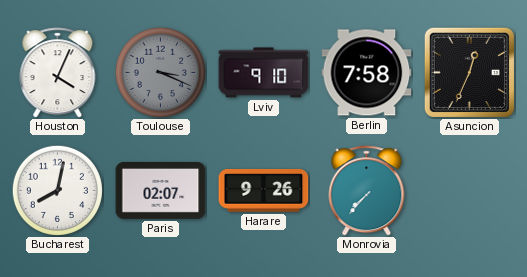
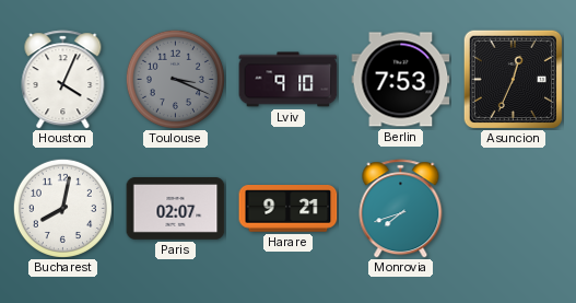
Berlin: 7:58 -> 7:53
Harare: 9:26 -> 9:21
Monrovia: 7:37 -> 7:42
